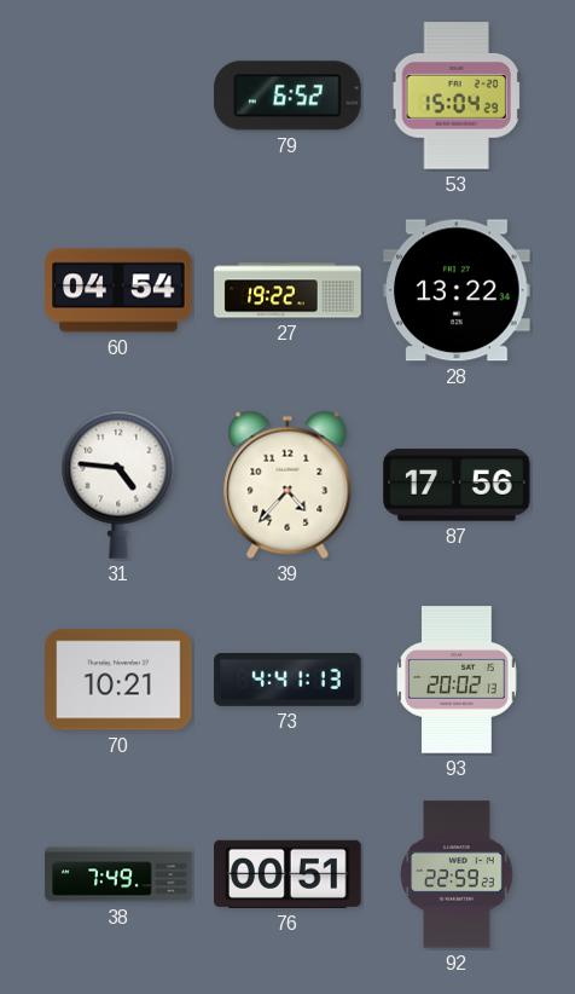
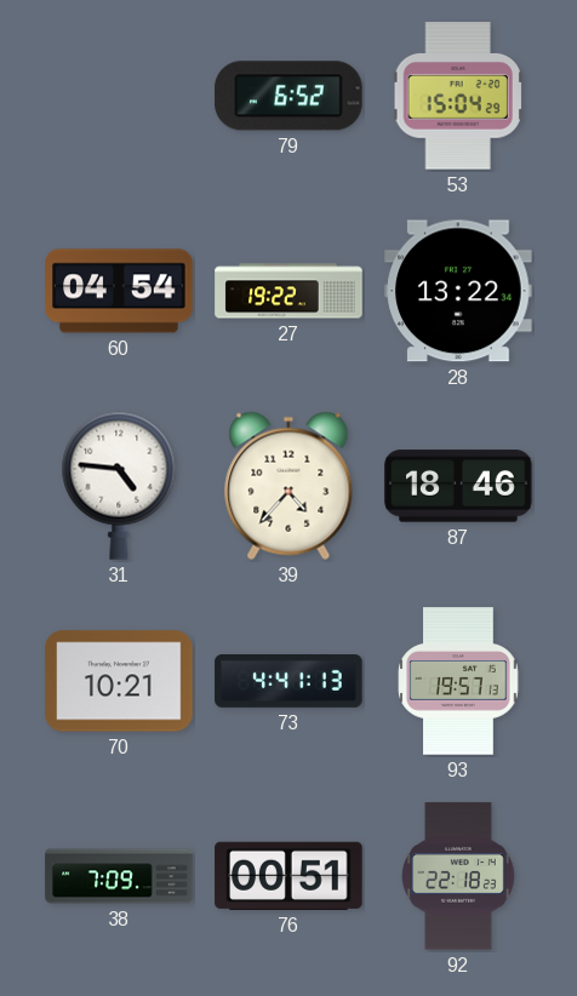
87: 17:56 -> 18:46
93: 20:02 -> 19:57
38: 7:49 -> 7:09
92: 22:59 -> 22:18
